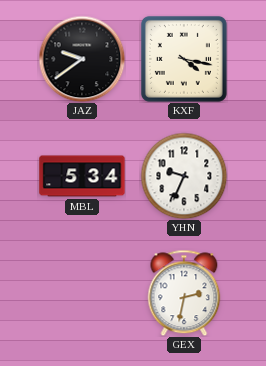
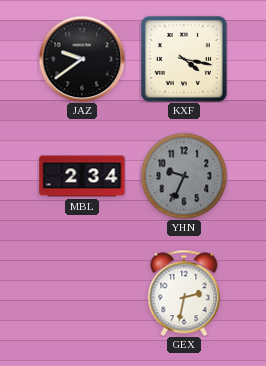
MBL: 5:34 -> 2:34
YHN dial: white -> grey
